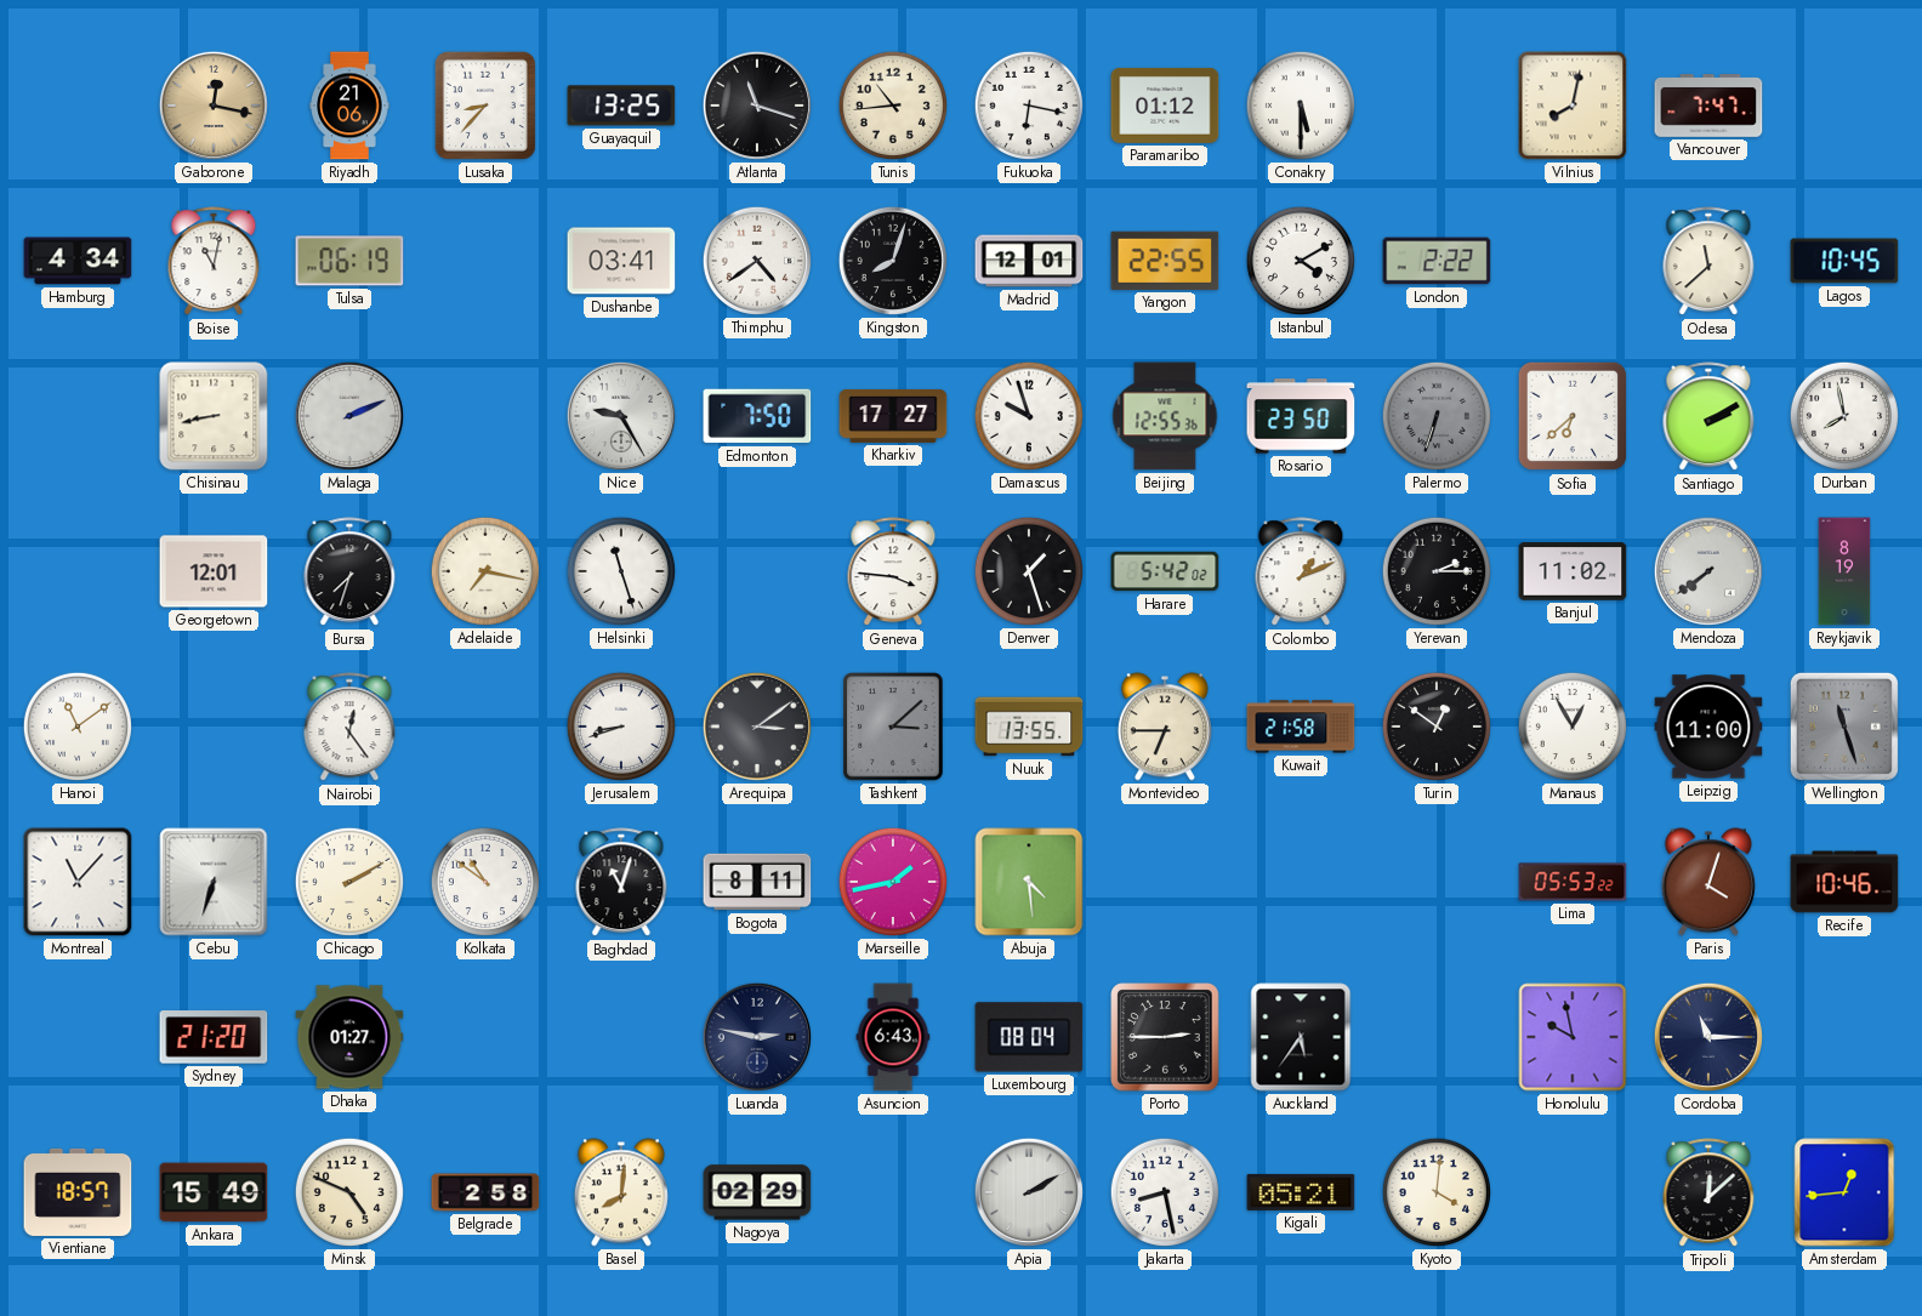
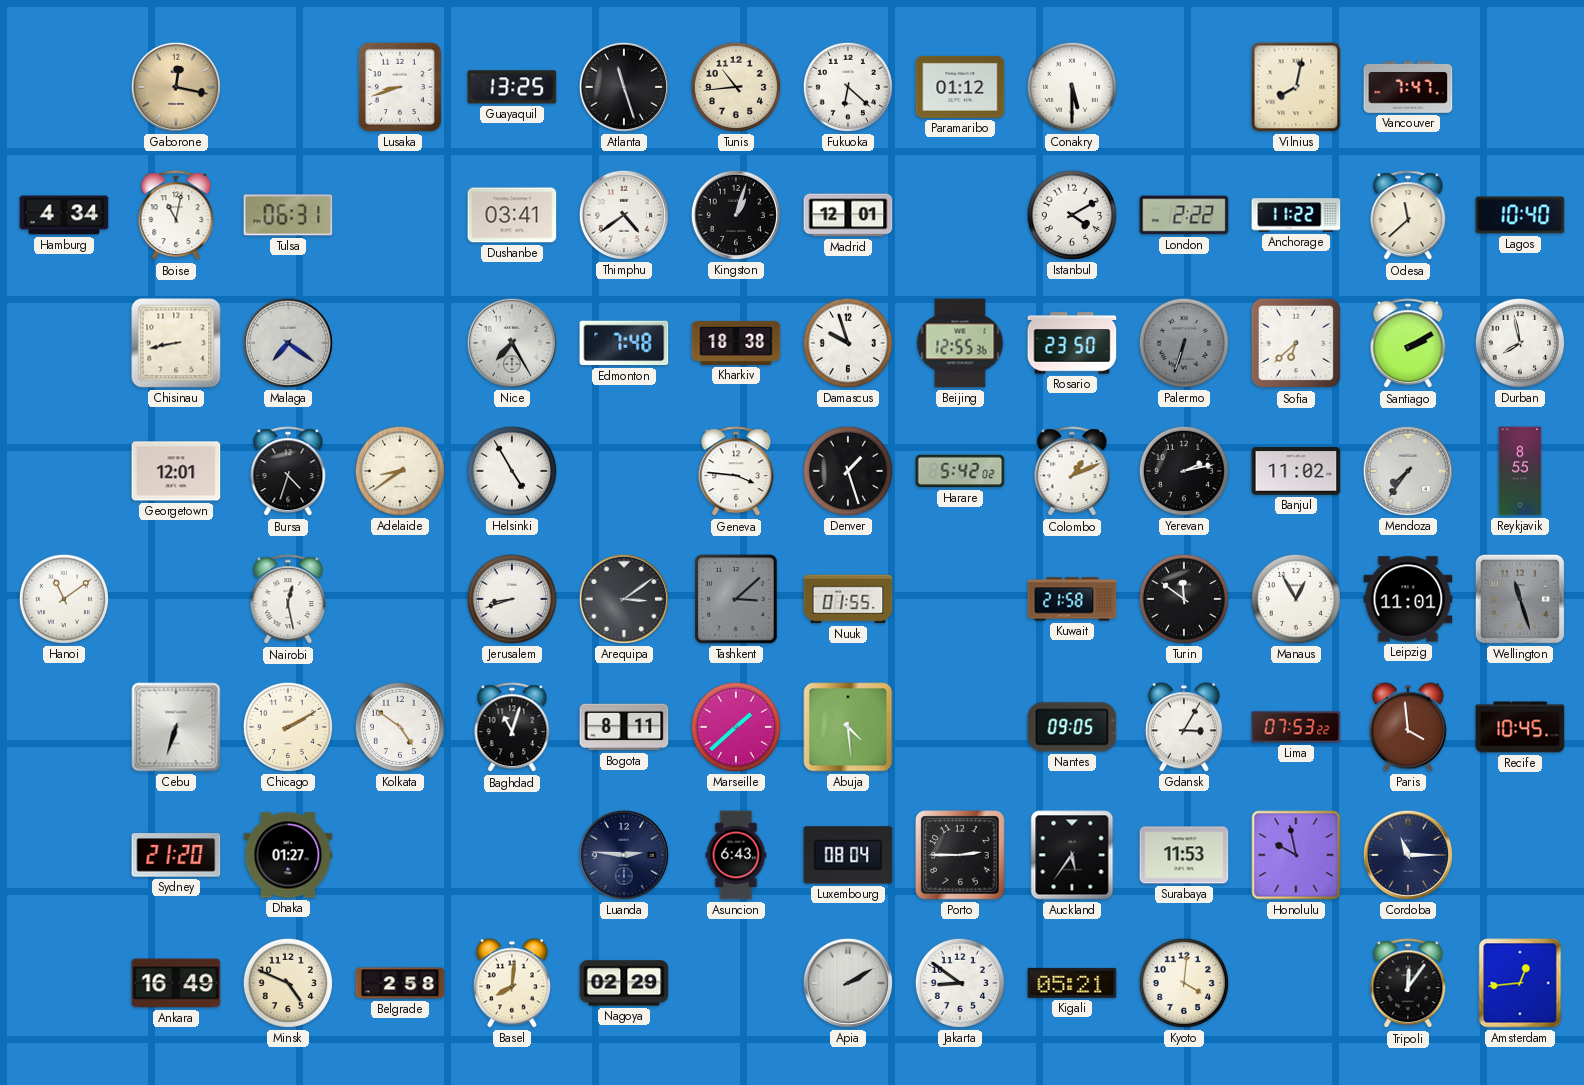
Riyadh: 21:06 -> none
Lusaka: 8:37 -> 8:42
Atlanta: 11:18 -> 11:27
Fukuoka: 6:17 -> 6:22
Tulsa: 06:19 -> 06:31
Kingston: 8:03 -> 1:03
Yangon: 22:55 -> none
Anchorage: none -> 11:22
Lagos: 10:45 -> 10:40
Malaga: 2:11 -> 7:21
Nice: 9:25 -> 7:25
Edmonton: 7:50 -> 7:48
Kharkiv: 17:27 -> 18:38
Bursa: 7:33 -> 4:33
Adelaide: 7:17 -> 8:39
Helsinki: 11:27 -> 4:55
Yerevan: 2:15 -> 2:13
Mendoza: 7:39 -> 7:36
Reykjavik: 8:19 -> 8:55
Nairobi: 12:24 -> 12:28
Nuuk: 13:55 -> 01:55
Montevideo: 6:45 -> none
Turin: 12:51 -> 11:51
Leipzig: 11:00 -> 11:01
Montreal: 11:07 -> none
Kolkata: 10:51 -> 4:51
Marseille: 1:43 -> 1:38
Nantes: none -> 09:05
Gdansk: none -> 3:05
Lima: 05:53 -> 07:53
Paris: 4:03 -> 3:59
Recife: 10:46 -> 10:45
Luanda: 2:47 -> 2:46
Surabaya: none -> 11:53
Vientiane: 18:57 -> none
Ankara: 15:49 -> 16:49
Jakarta: 8:28 -> 8:51
Tripoli: 12:08 -> 12:06
